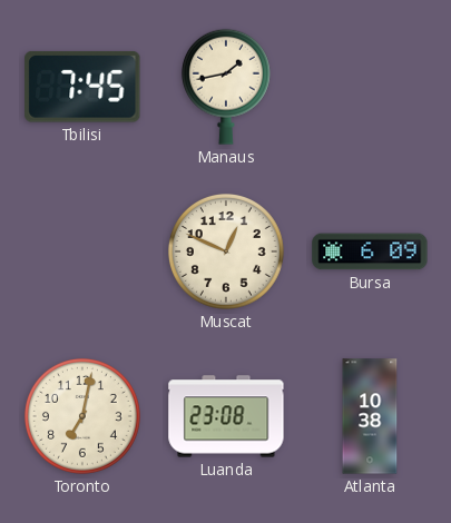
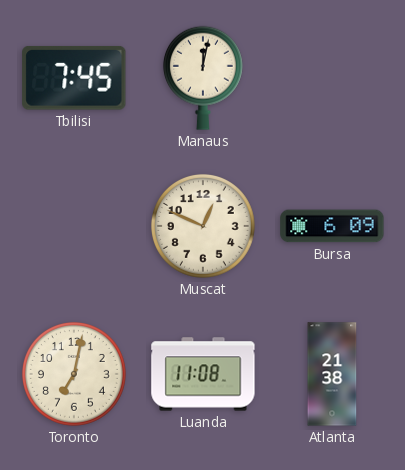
Manaus: 1:43 -> 12:02
Luanda: 23:08 -> 11:08
Atlanta: 10:38 -> 21:38
